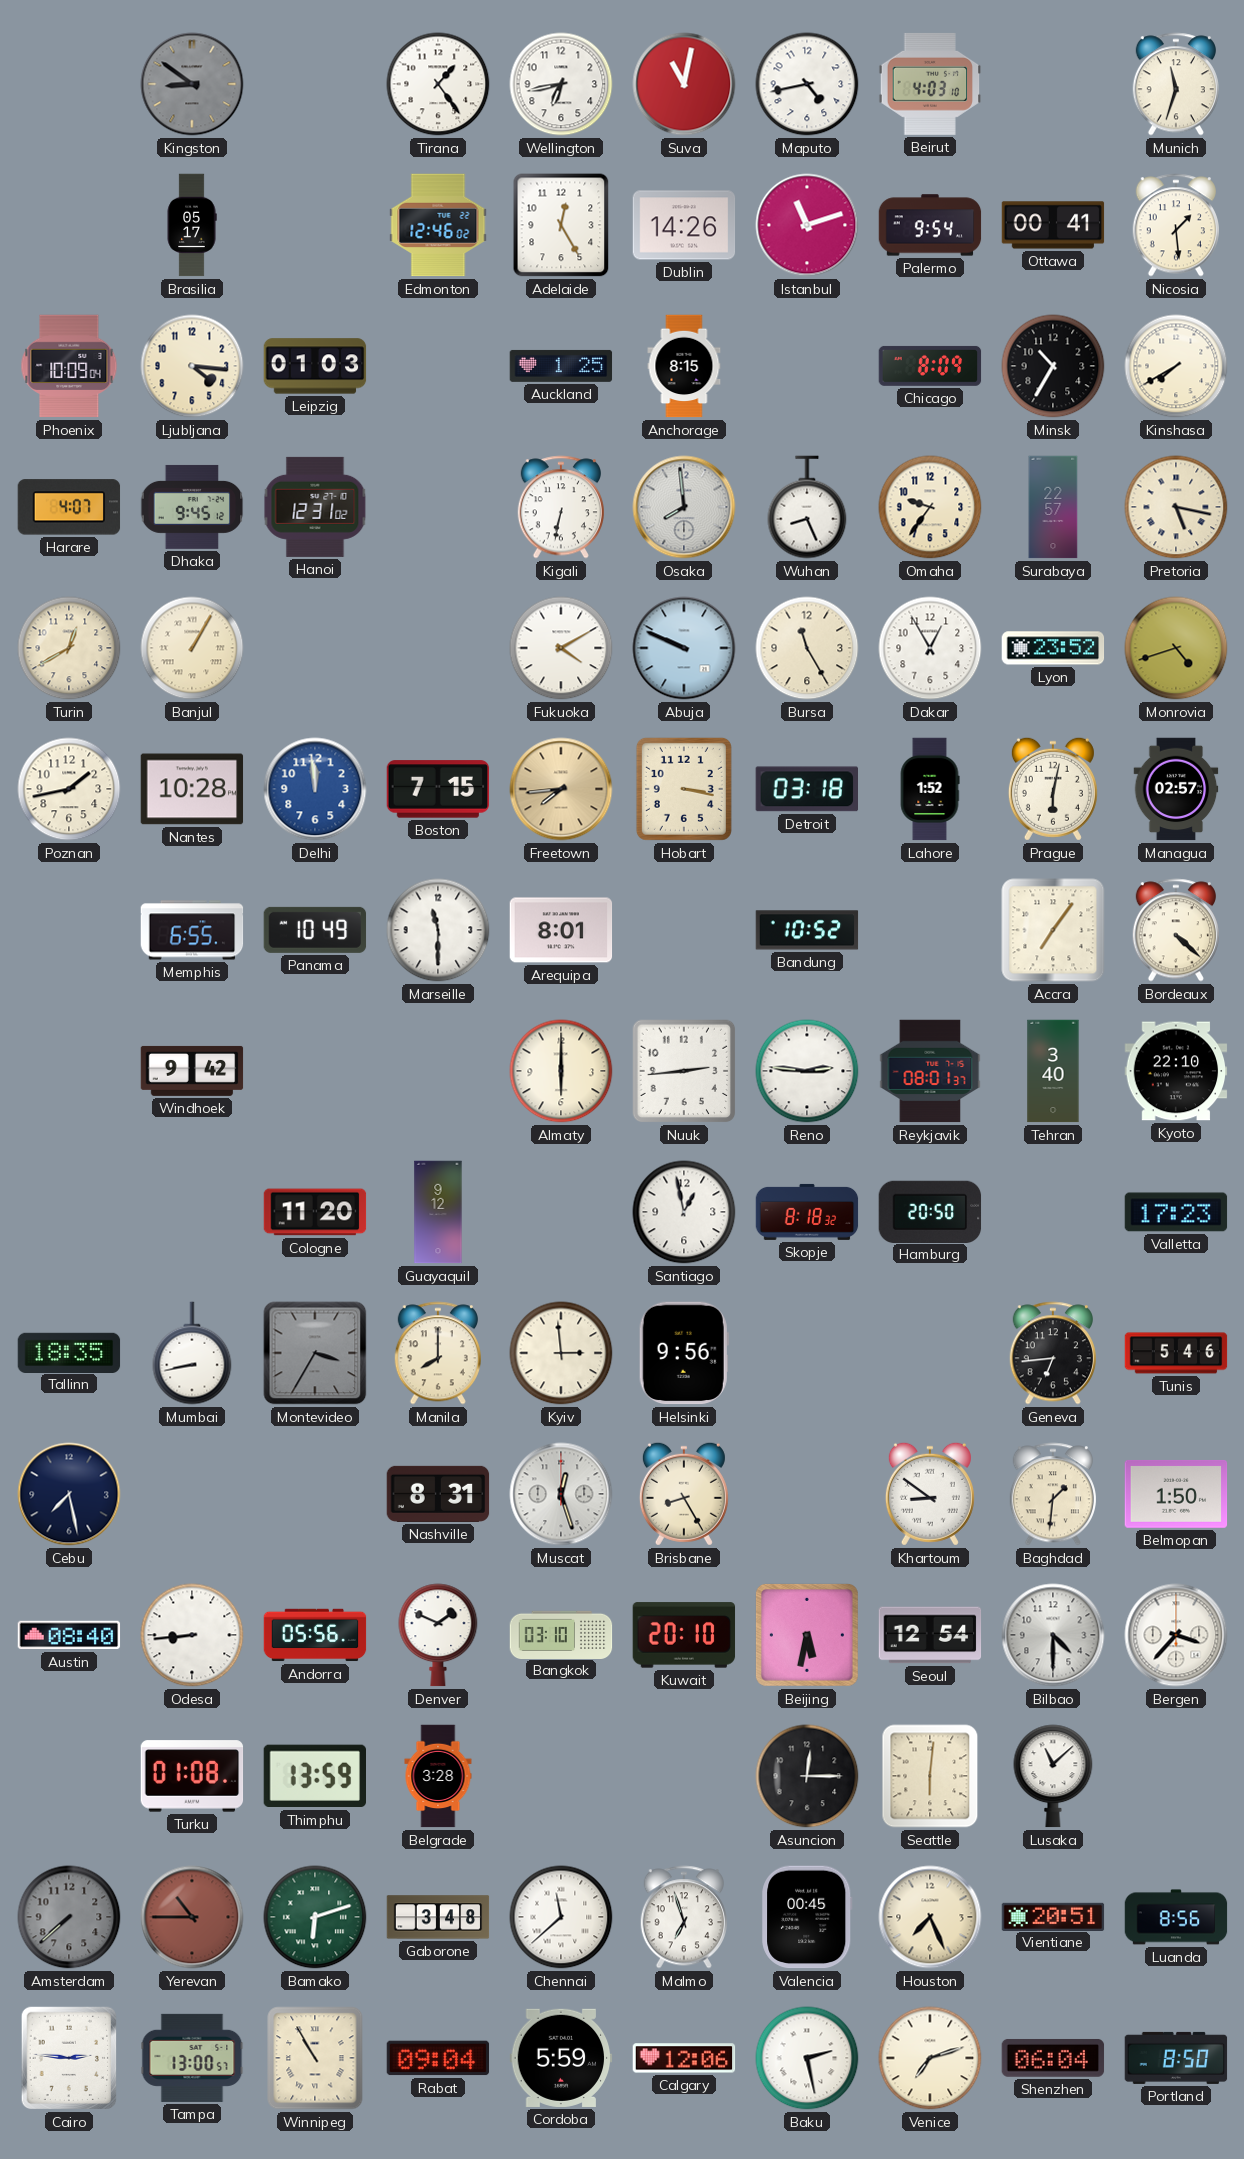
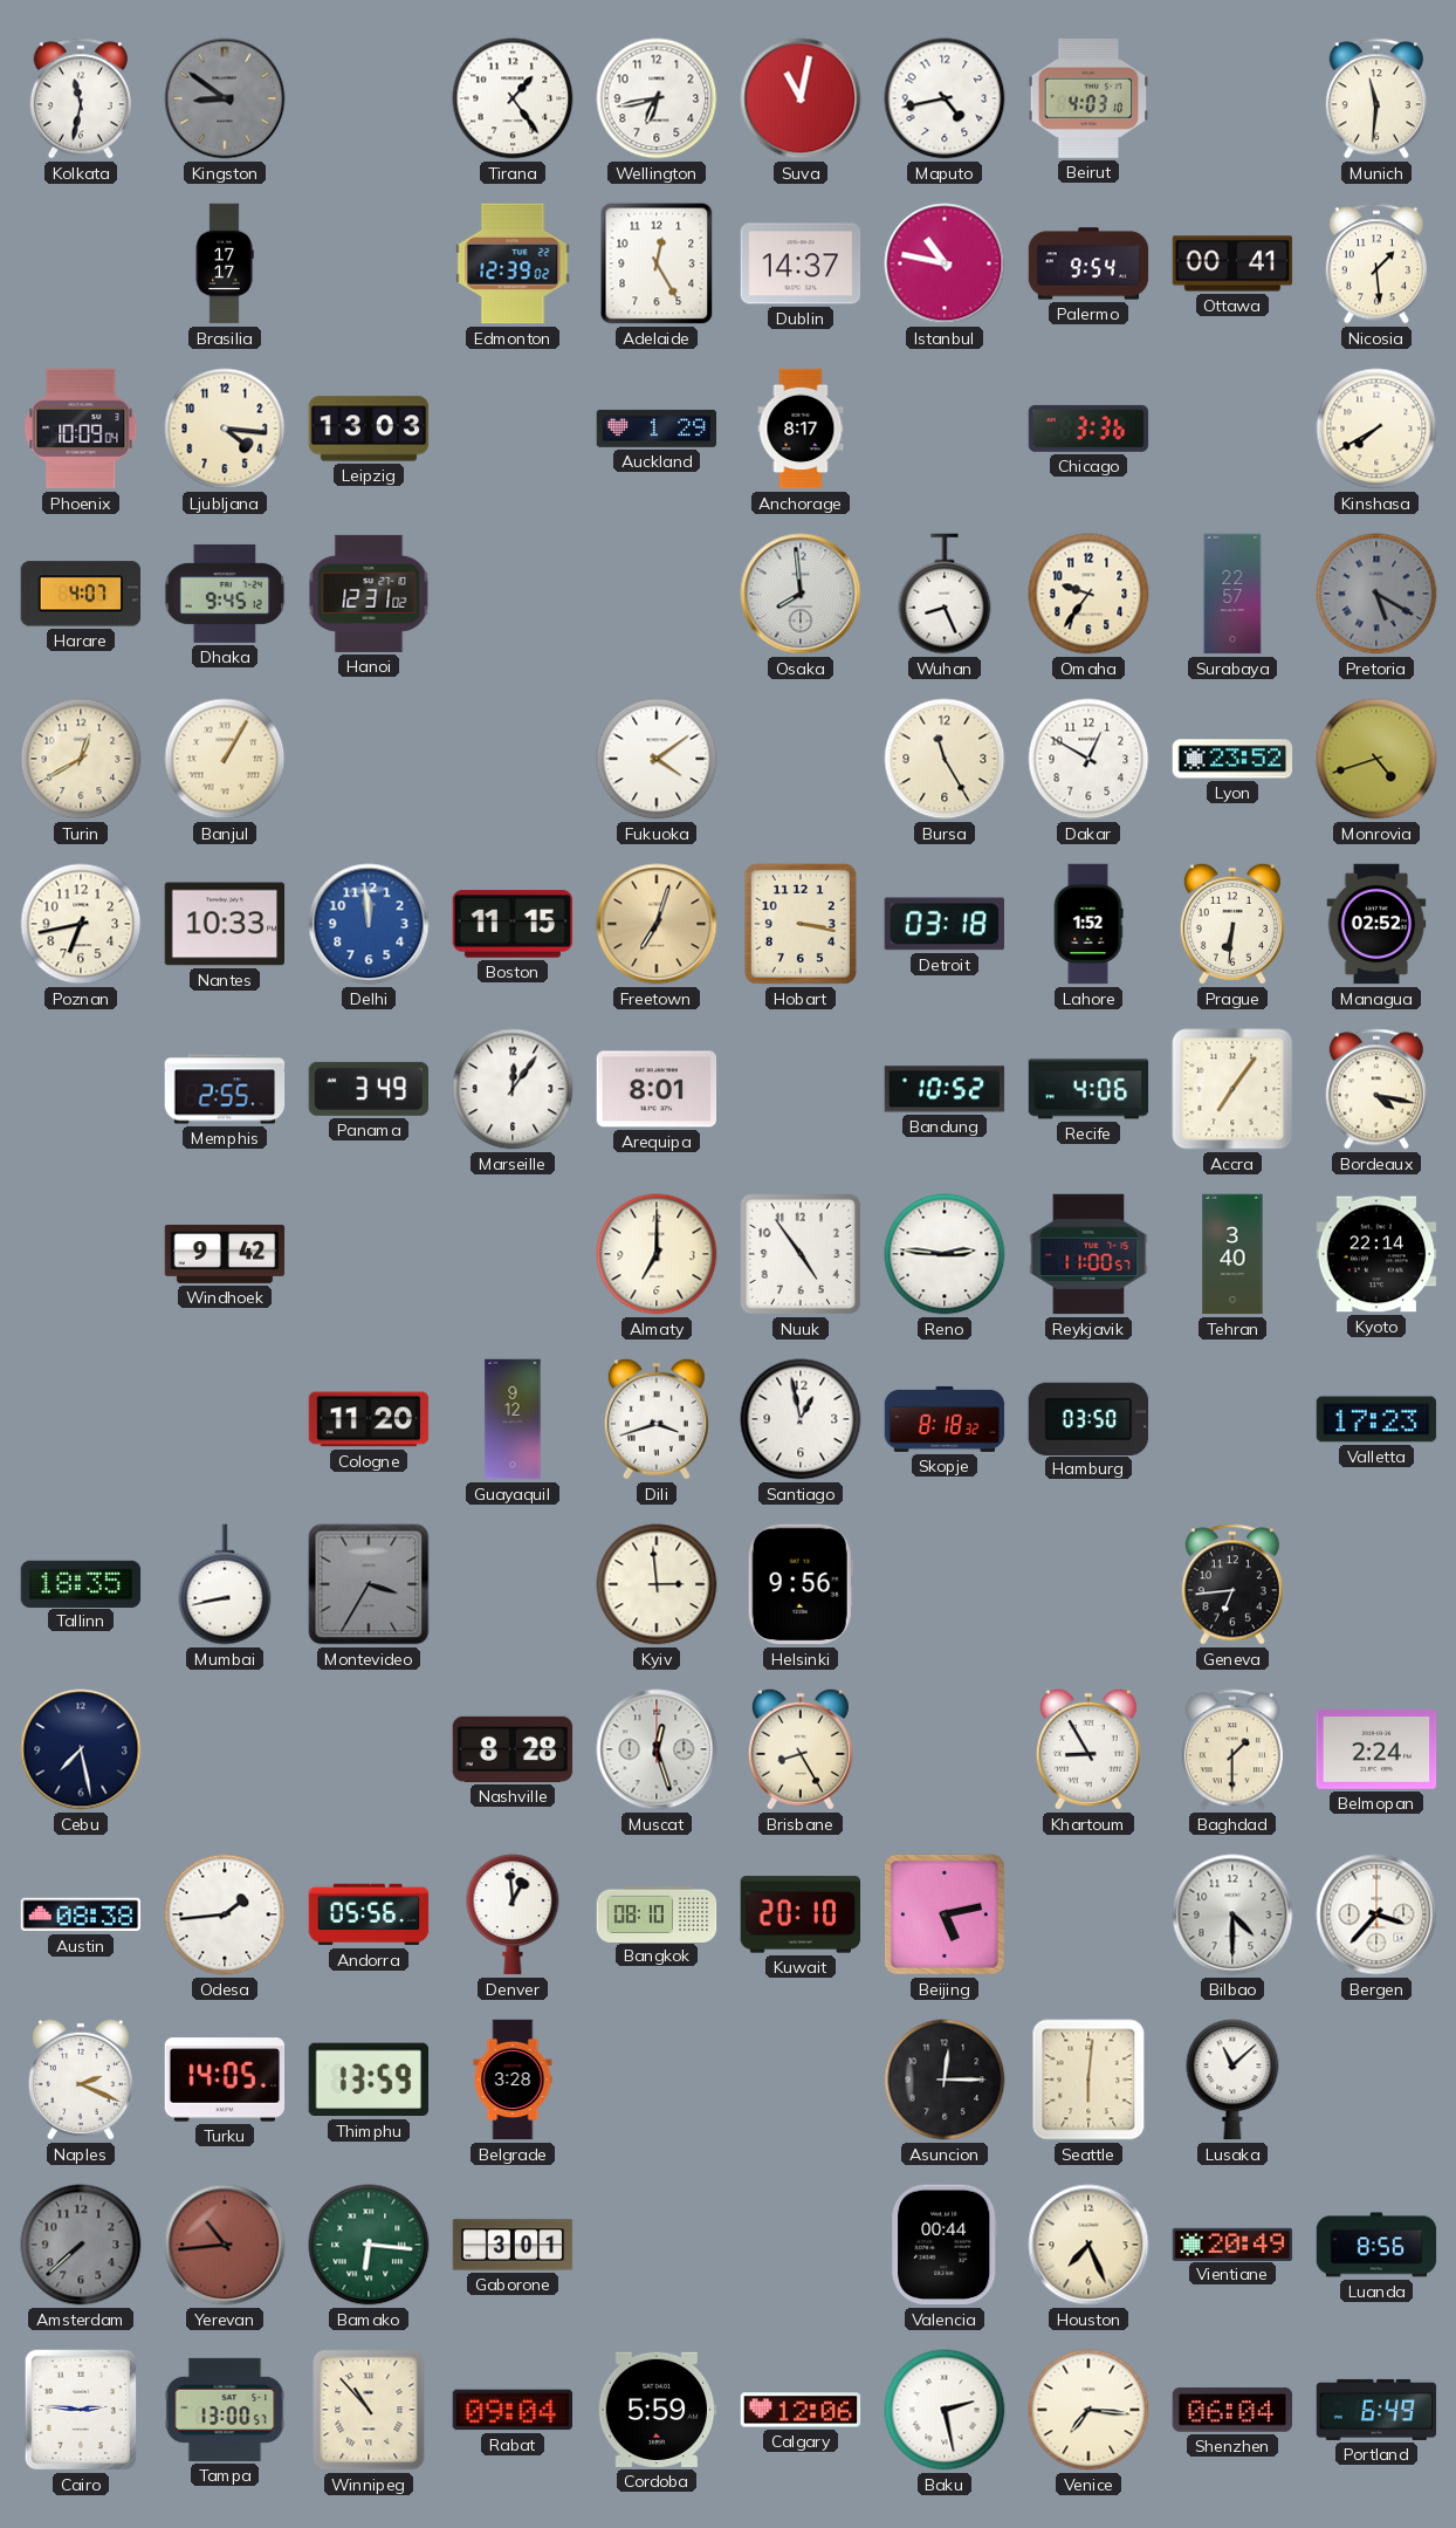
Kolkata: none -> 11:32
Munich: 11:33 -> 11:31
Brasilia: 05:17 -> 17:17
Edmonton: 12:46 -> 12:39
Dublin: 14:26 -> 14:37
Istanbul: 11:12 -> 10:47
Leipzig: 01:03 -> 13:03
Auckland: 1:25 -> 1:29
Anchorage: 8:15 -> 8:17
Chicago: 8:09 -> 3:36
Minsk: 10:35 -> none
Kigali: 6:32 -> none
Pretoria: 5:17 -> 5:20
Pretoria dial: cream -> grey
Fukuoka: 4:10 -> 4:09
Abuja: 9:49 -> none
Dakar: 12:55 -> 12:50
Poznan: 1:43 -> 6:43
Nantes: 10:28 -> 10:33
Boston: 7:15 -> 11:15
Freetown: 7:44 -> 7:03
Prague: 6:02 -> 6:31
Managua: 02:57 -> 02:52
Memphis: 6:55 -> 2:55
Panama: 10:49 -> 3:49
Marseille: 11:30 -> 12:06
Recife: none -> 4:06
Bordeaux: 4:22 -> 4:17
Almaty: 6:00 -> 7:00
Nuuk: 2:44 -> 4:54
Reykjavik: 08:01 -> 11:00
Kyoto: 22:10 -> 22:14
Dili: none -> 3:42
Hamburg: 20:50 -> 03:50
Manila: 8:00 -> none
Tunis: 5:46 -> none
Nashville: 8:31 -> 8:28
Khartoum: 8:51 -> 8:55
Baghdad: 1:31 -> 1:30
Belmopan: 1:50 -> 2:24
Austin: 08:40 -> 08:38
Odesa: 8:44 -> 1:44
Denver: 1:49 -> 12:59
Bangkok: 03:10 -> 08:10
Beijing: 5:32 -> 5:13
Seoul: 12:54 -> none
Naples: none -> 2:19
Turku: 01:08 -> 14:05
Yerevan: 10:45 -> 10:44
Bamako: 6:12 -> 6:16
Gaborone: 3:48 -> 3:01
Chennai: 11:38 -> none
Malmo: 6:57 -> none
Valencia: 00:45 -> 00:44
Vientiane: 20:51 -> 20:49
Winnipeg: 10:55 -> 10:53
Venice: 7:12 -> 7:16
Portland: 8:50 -> 6:49
